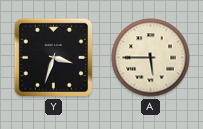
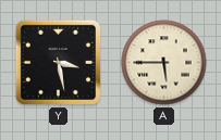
Y: 3:33 -> 3:28
